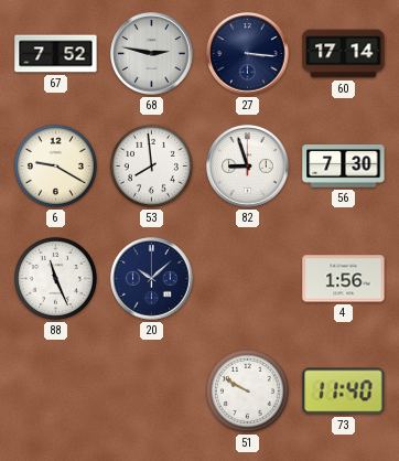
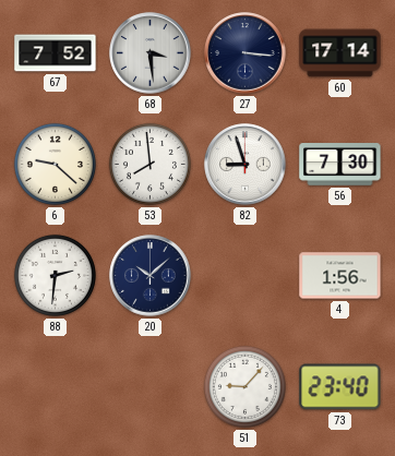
68: 2:47 -> 3:29
6: 9:20 -> 9:22
88: 11:26 -> 2:31
51: 9:50 -> 9:07
73: 11:40 -> 23:40
